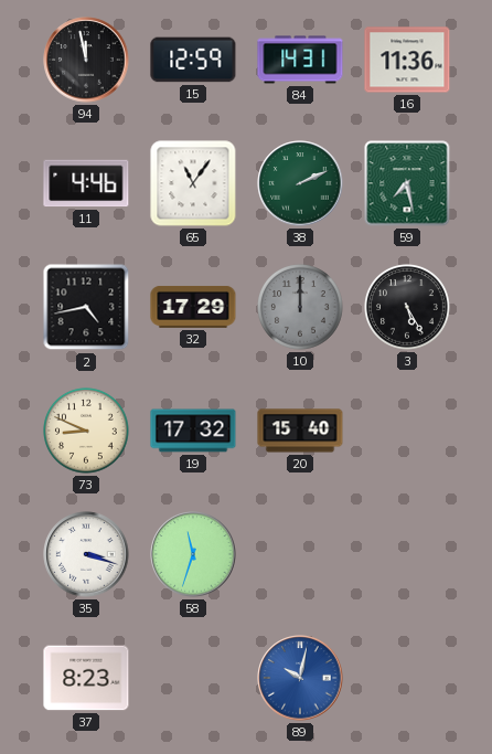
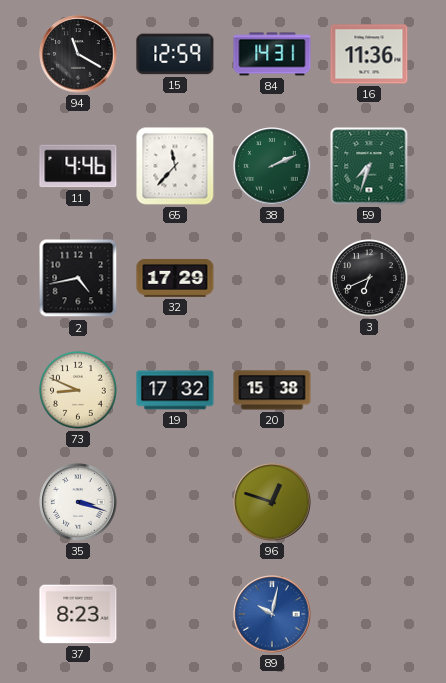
94: 11:58 -> 11:20
65: 11:06 -> 11:37
59: 7:28 -> 7:33
10: 12:00 -> none
3: 5:25 -> 6:41
20: 15:40 -> 15:38
58: 11:33 -> none
96: none -> 12:48
